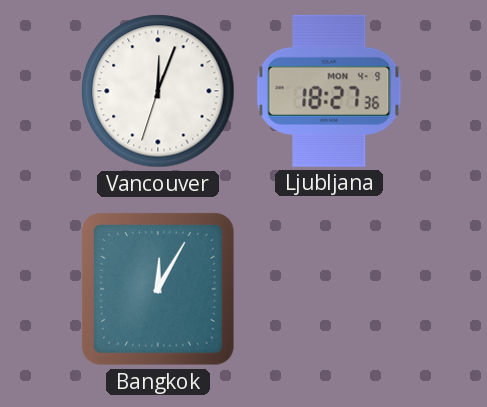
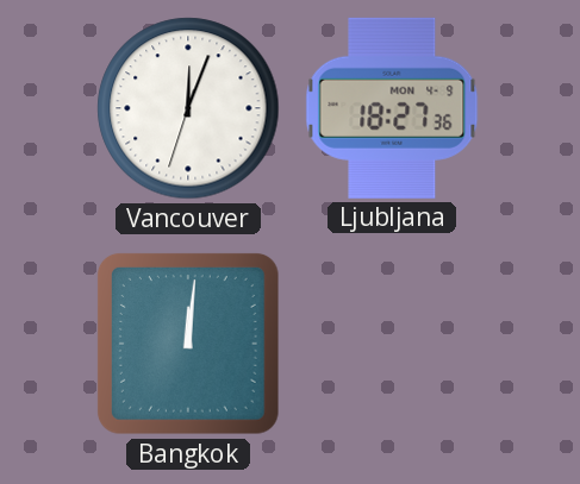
Bangkok: 12:05 -> 12:01
